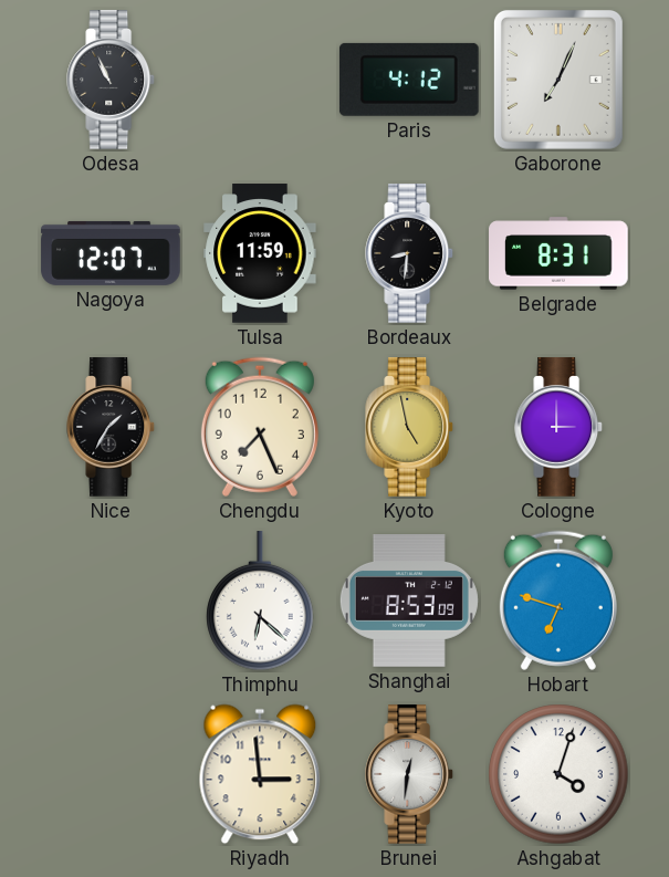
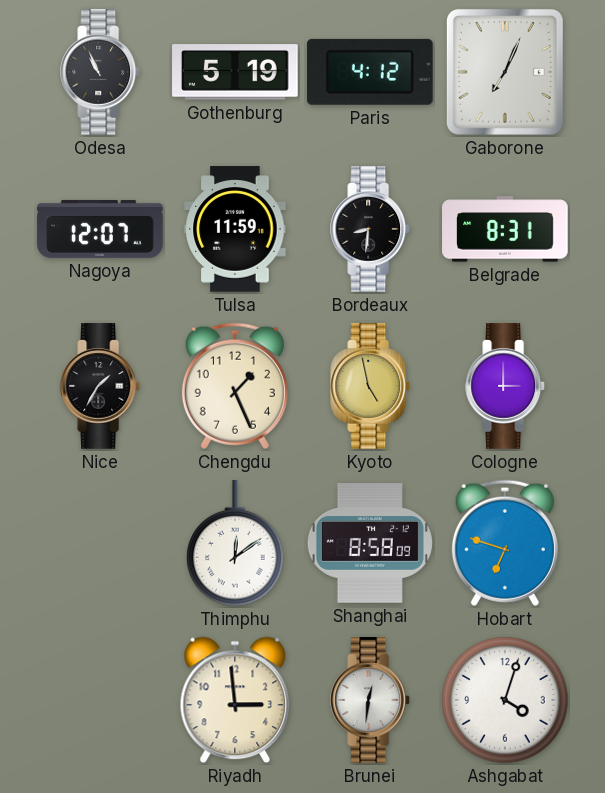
Gothenburg: none -> 5:19
Chengdu: 7:26 -> 1:26
Thimphu: 6:22 -> 12:09
Shanghai: 8:53 -> 8:58
